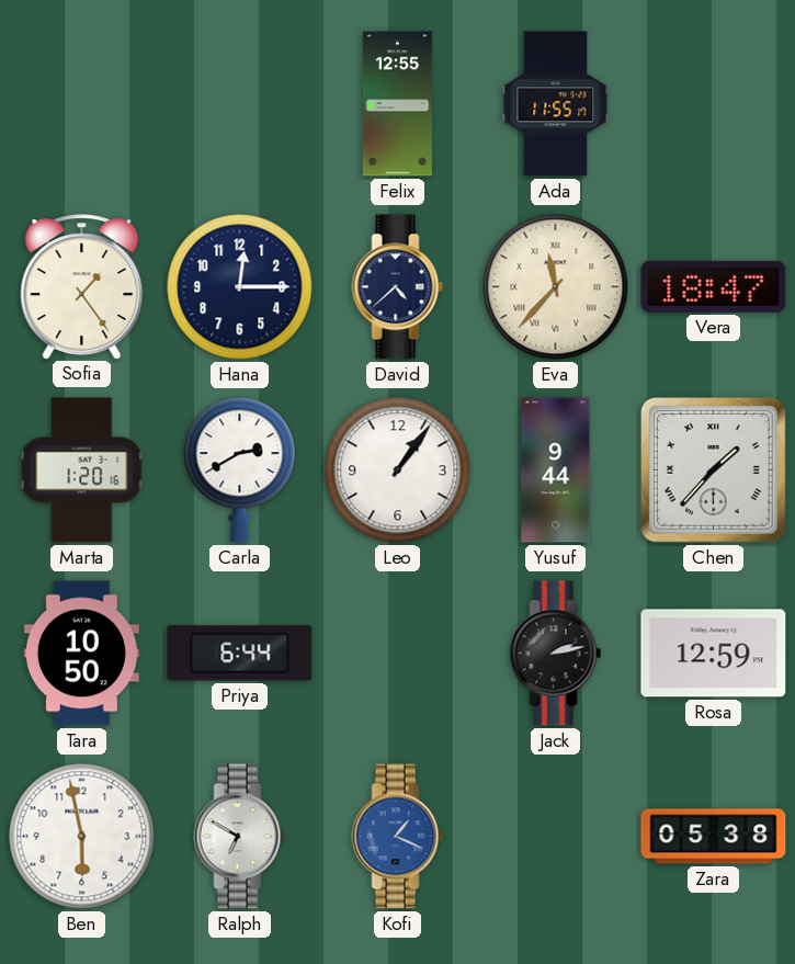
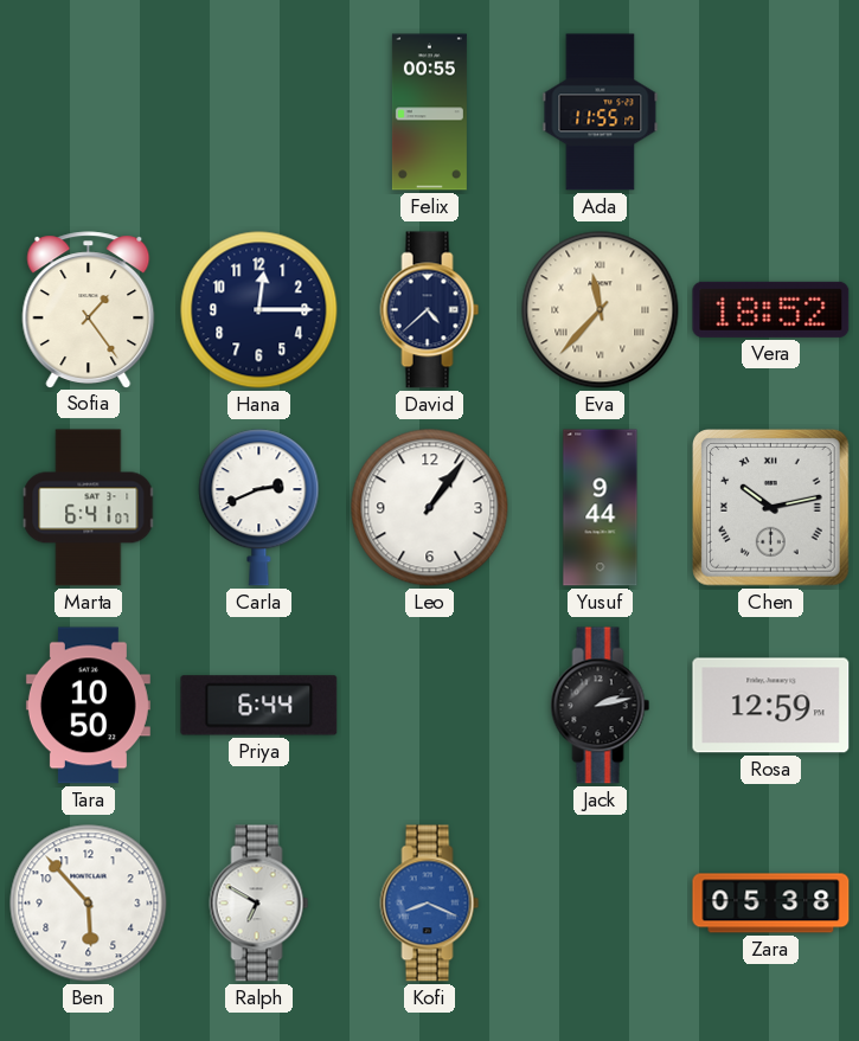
Felix: 12:55 -> 00:55
Vera: 18:47 -> 18:52
Marta: 1:20 -> 6:41
Carla: 2:40 -> 2:41
Chen: 1:37 -> 10:13
Ben: 5:58 -> 5:53
Kofi: 1:19 -> 8:19
